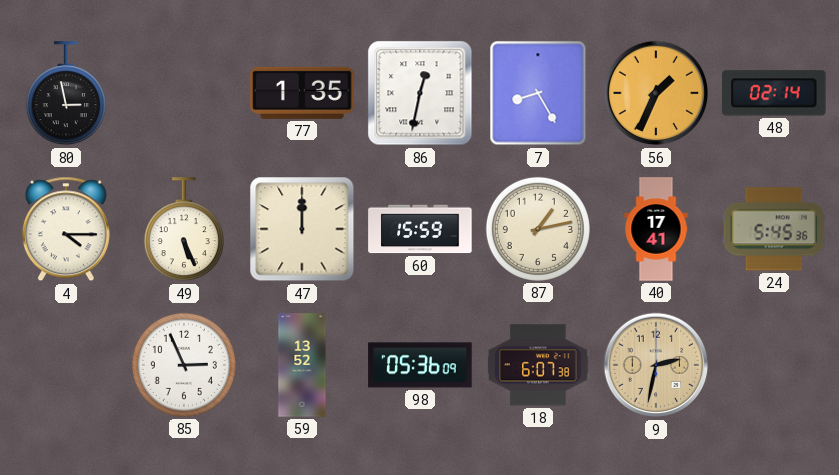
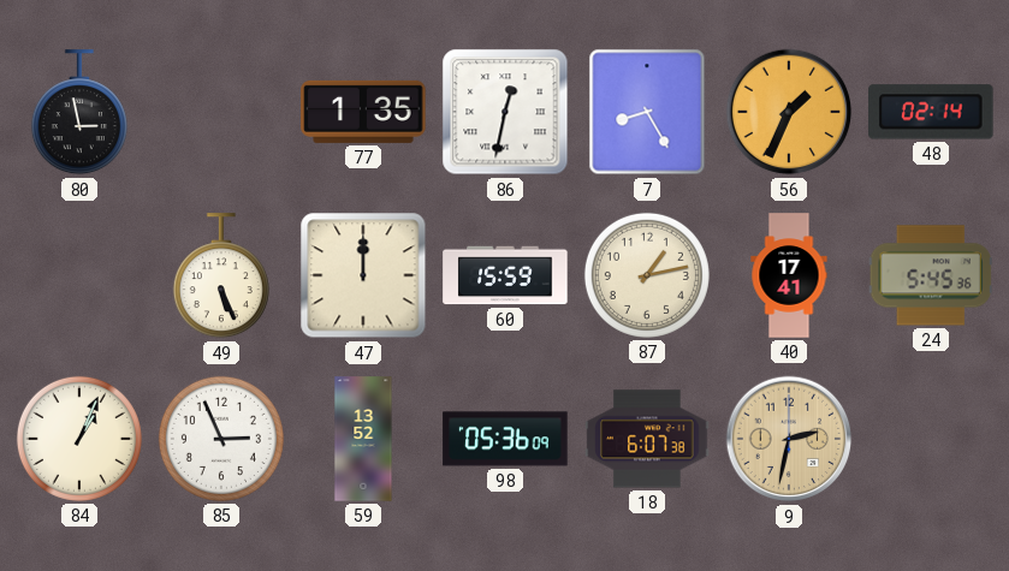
4: 4:15 -> none
84: none -> 1:04
